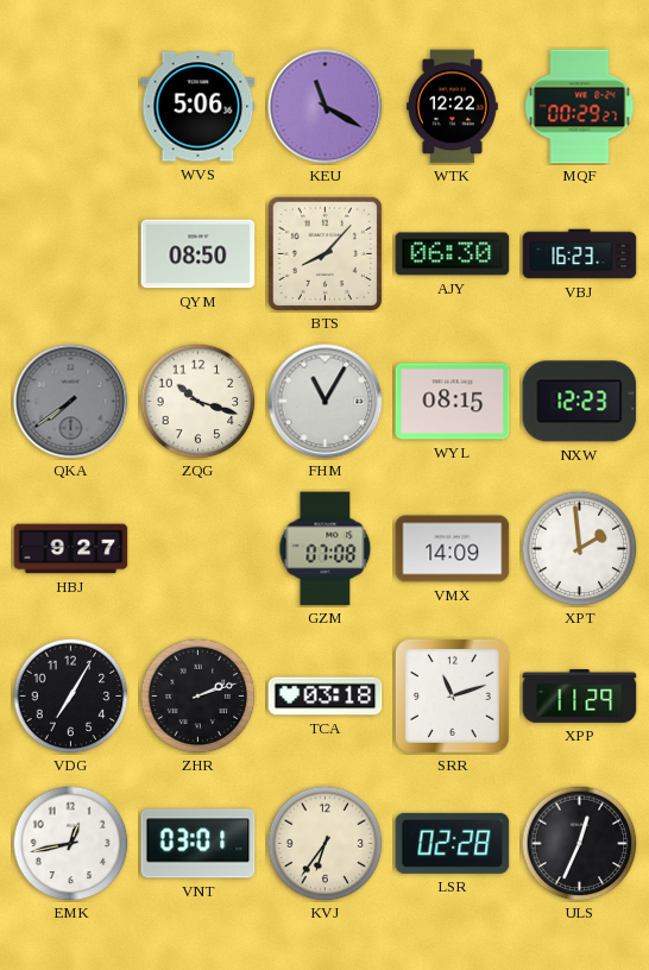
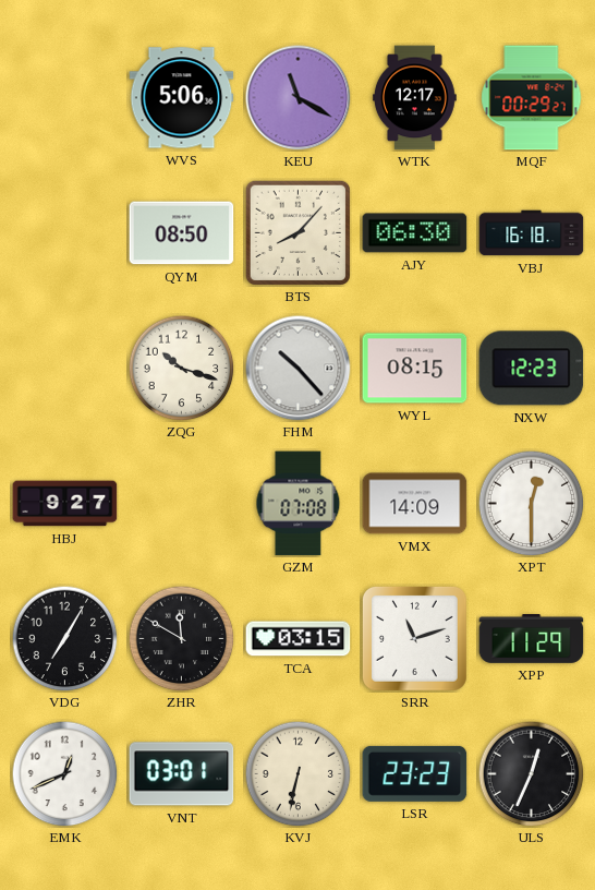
WTK: 12:22 -> 12:17
VBJ: 16:23 -> 16:18
QKA: 7:39 -> none
FHM: 11:05 -> 10:23
XPT: 1:59 -> 12:30
ZHR: 2:12 -> 11:50
TCA: 03:18 -> 03:15
EMK: 12:43 -> 12:41
KVJ: 6:36 -> 6:32
LSR: 02:28 -> 23:23
